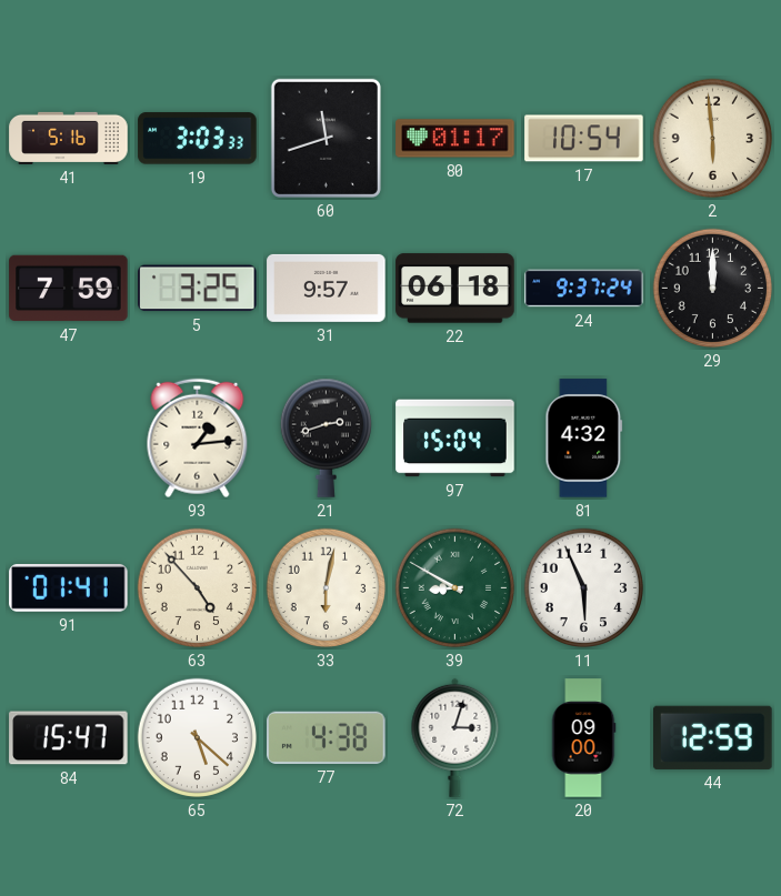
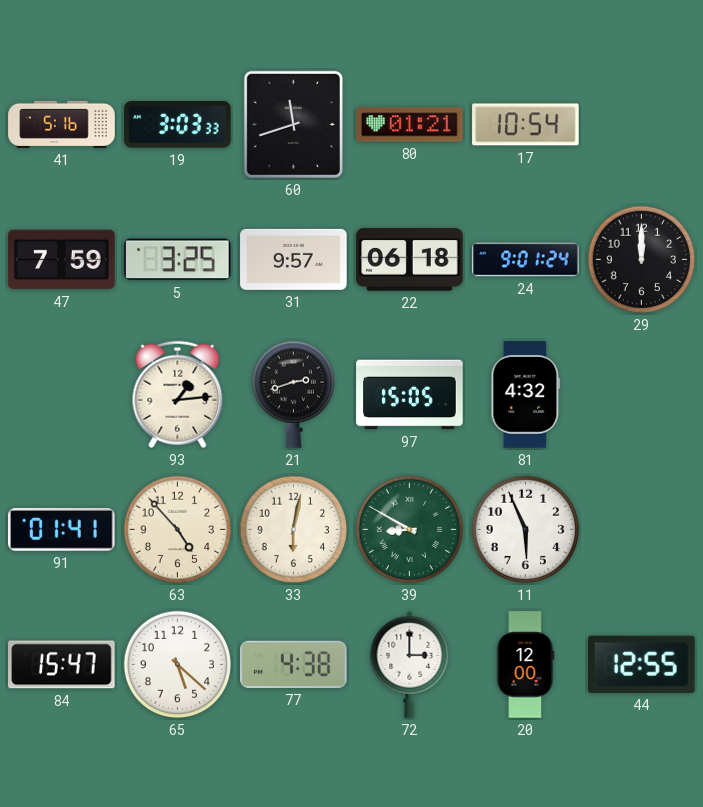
80: 01:17 -> 01:21
2: 5:59 -> none
24: 9:37 -> 9:01
97: 15:04 -> 15:05
72: 3:03 -> 3:00
20: 09:00 -> 12:00
44: 12:59 -> 12:55
